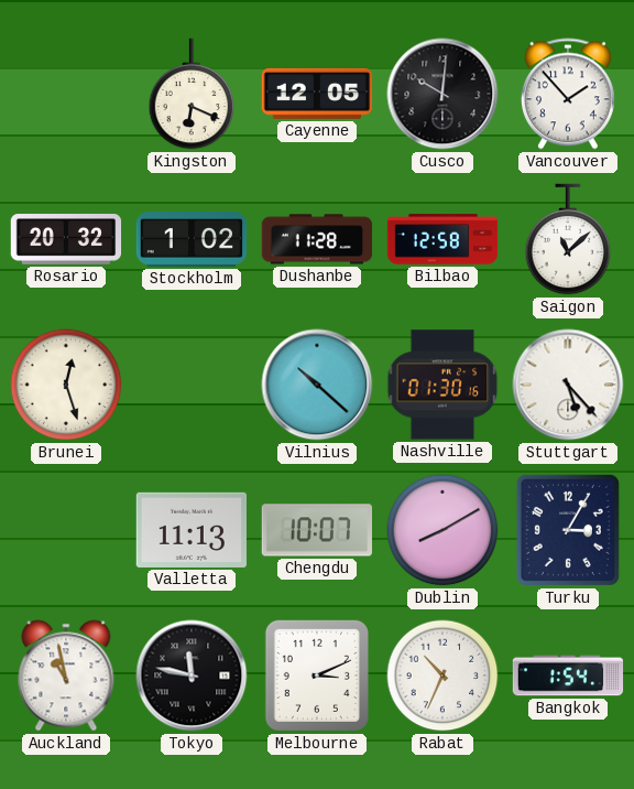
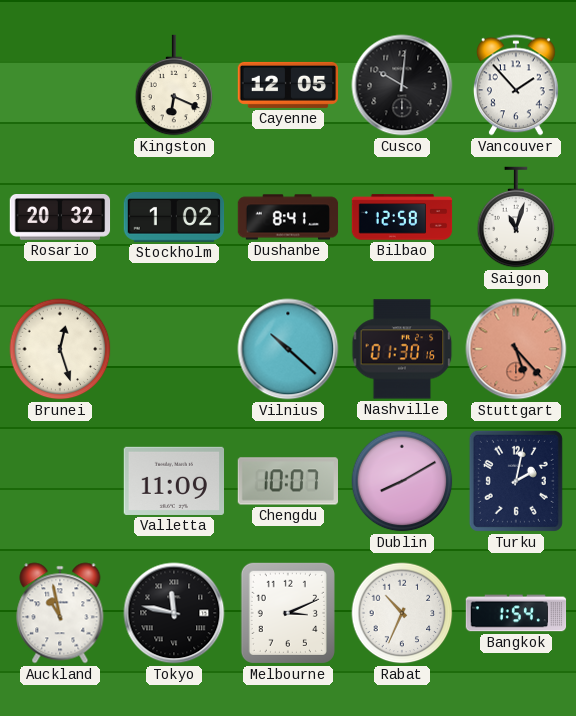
Dushanbe: 11:28 -> 8:41
Saigon: 11:08 -> 11:03
Stuttgart dial: white -> salmon
Valletta: 11:13 -> 11:09
Turku: 3:05 -> 2:02
